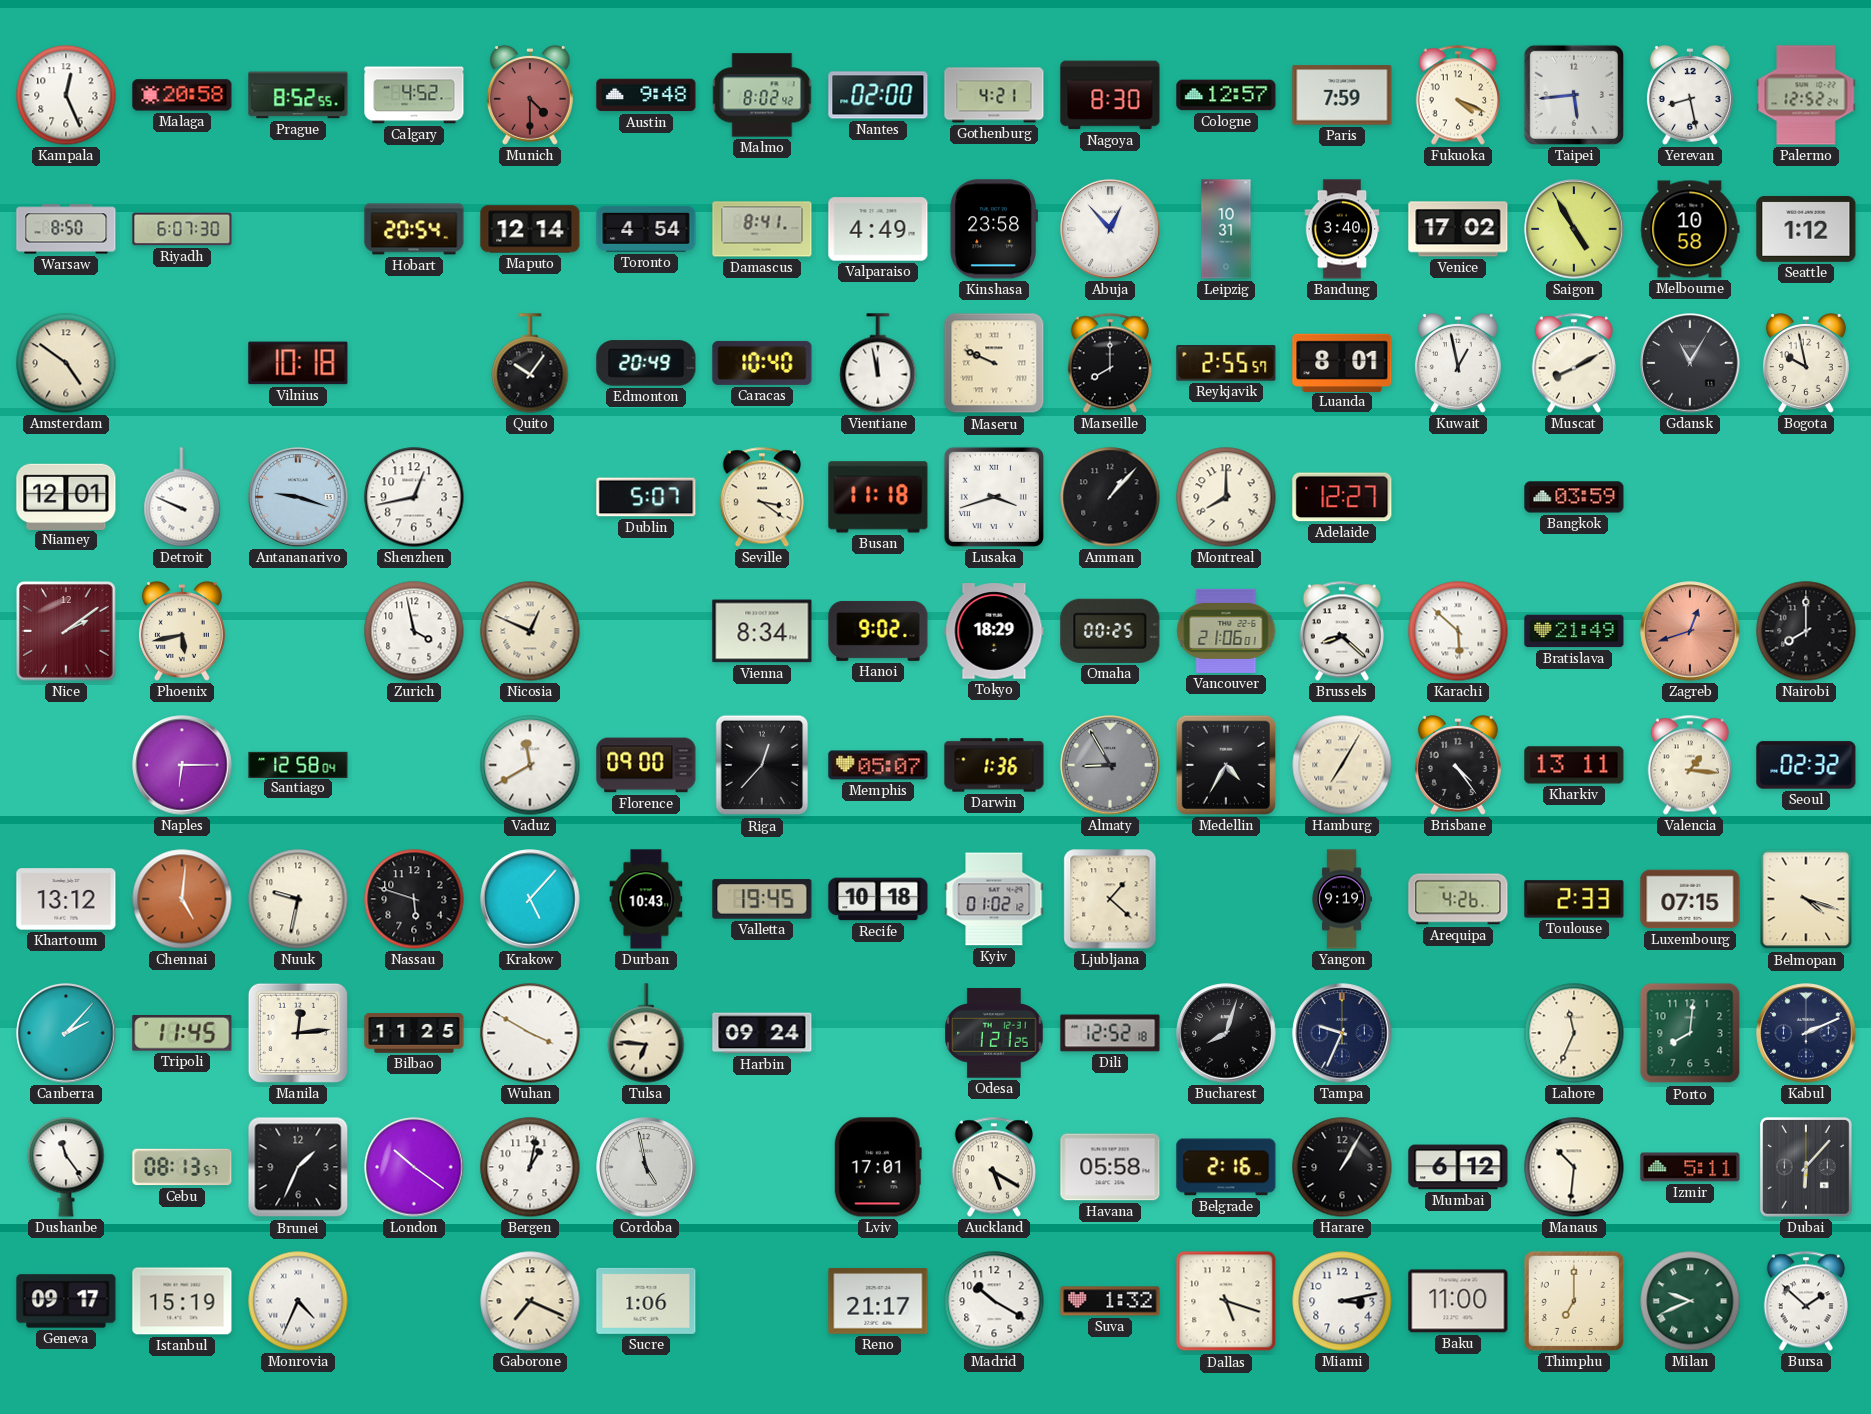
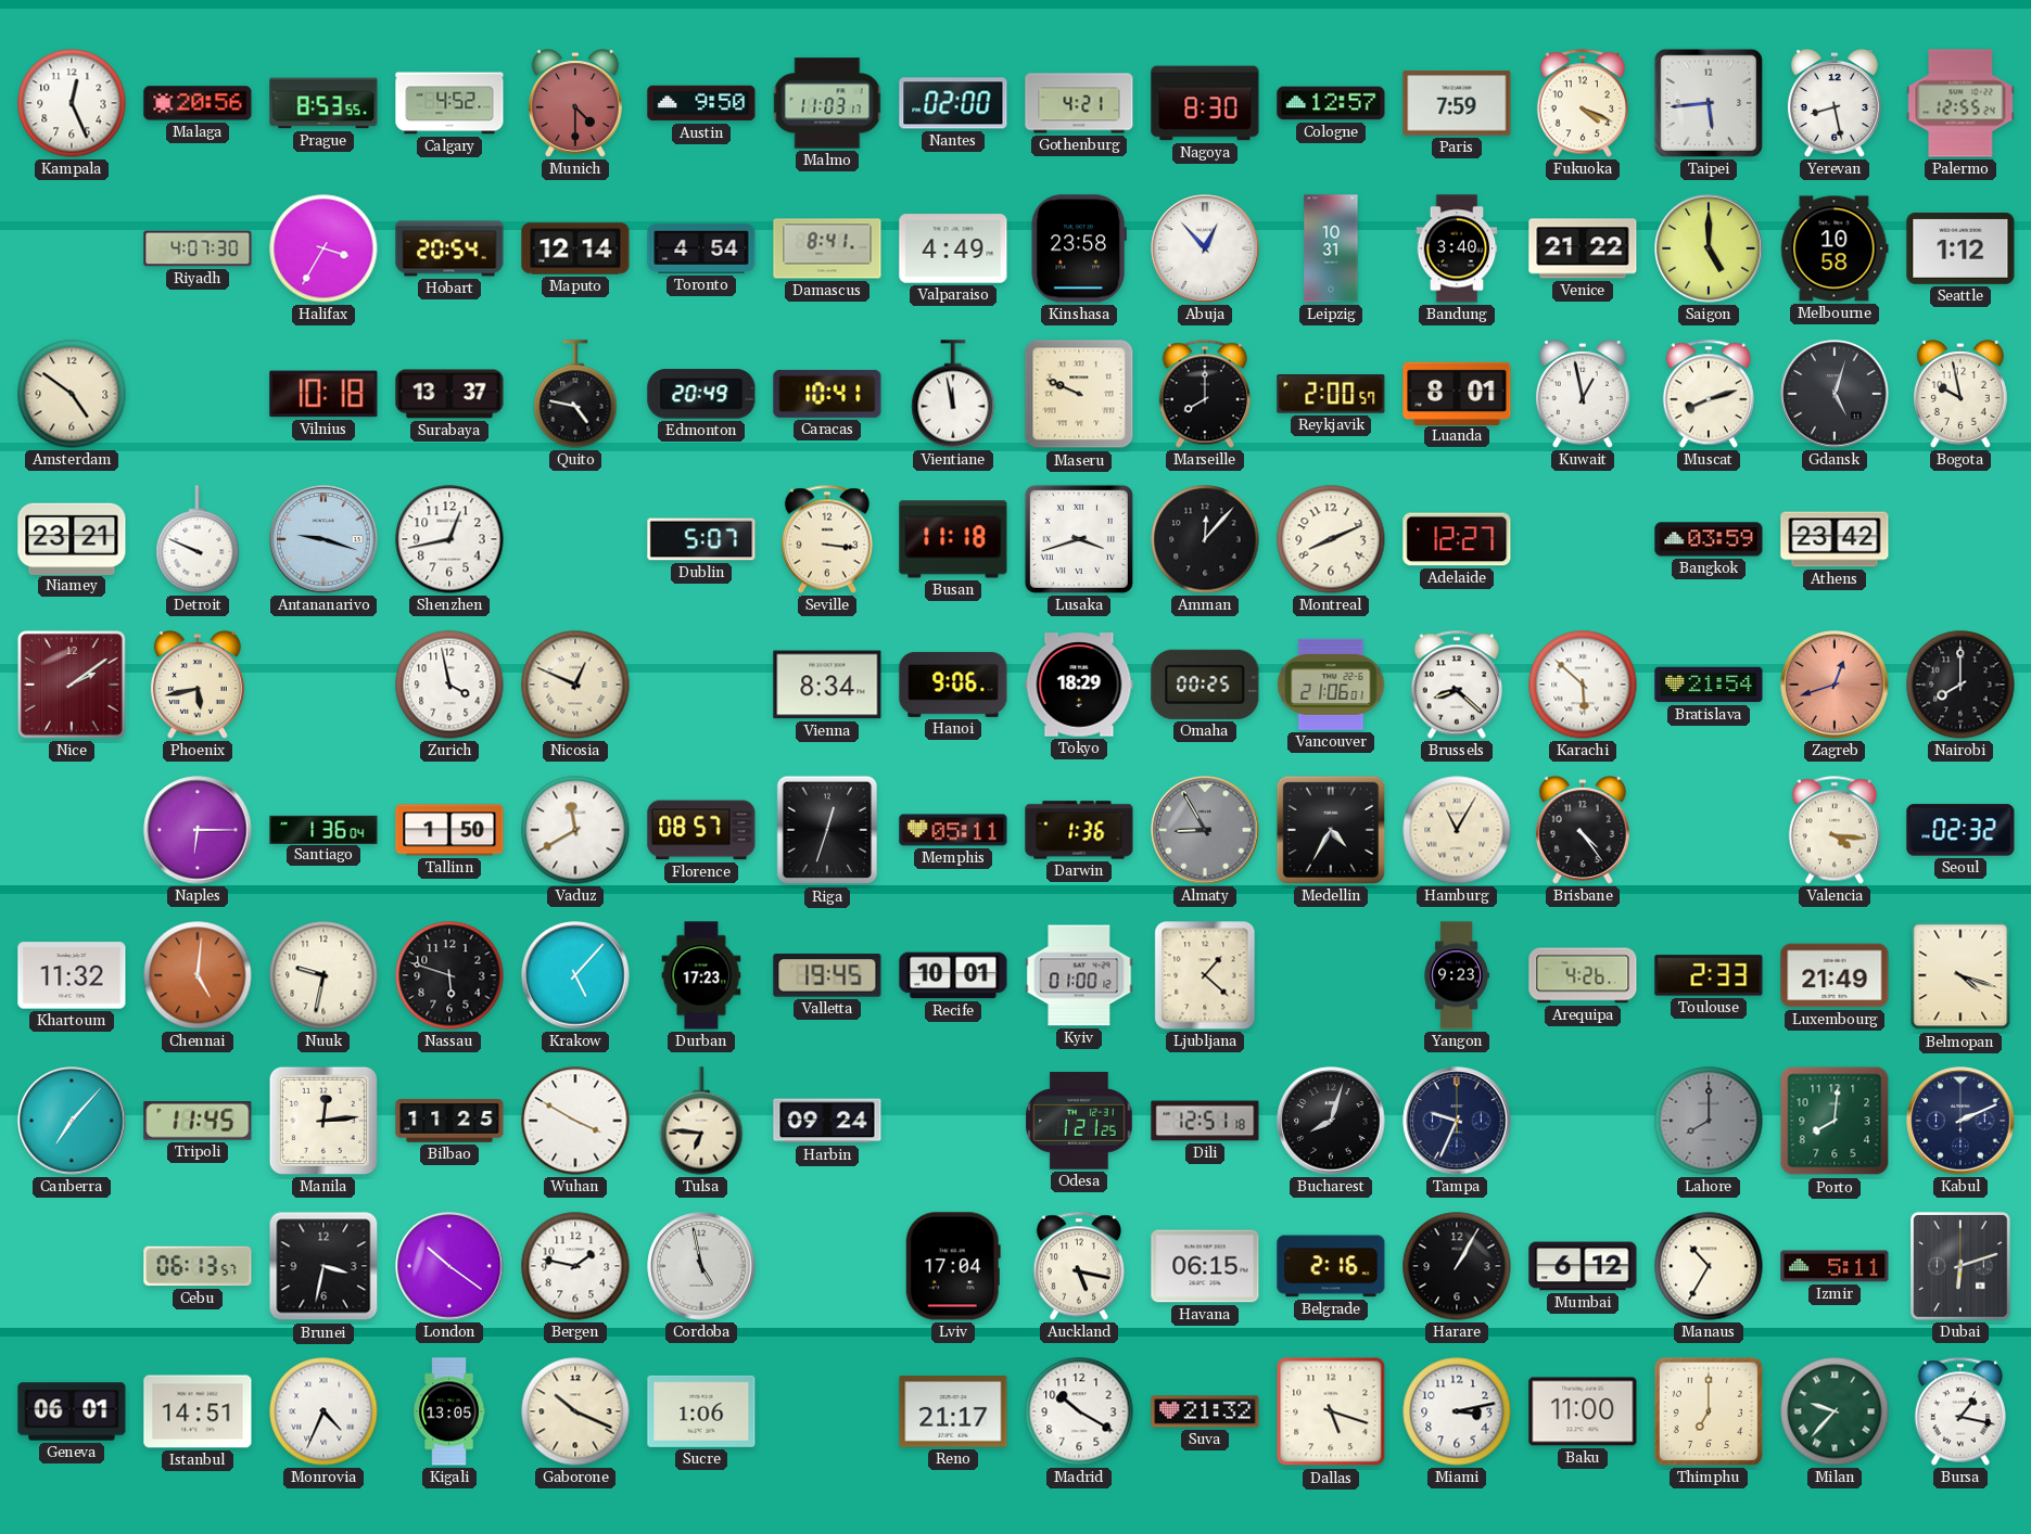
Malaga: 20:58 -> 20:56
Prague: 8:52 -> 8:53
Austin: 9:48 -> 9:50
Malmo: 8:02 -> 11:03
Palermo: 12:52 -> 12:55
Warsaw: 8:50 -> none
Riyadh: 6:07 -> 4:07
Halifax: none -> 3:35
Venice: 17:02 -> 21:22
Saigon: 4:55 -> 5:00
Surabaya: none -> 13:37
Quito: 10:06 -> 4:47
Caracas: 10:40 -> 10:41
Reykjavik: 2:55 -> 2:00
Muscat: 8:10 -> 8:12
Gdansk: 11:05 -> 5:03
Niamey: 12:01 -> 23:21
Seville: 3:21 -> 3:16
Amman: 1:07 -> 12:07
Montreal: 8:00 -> 8:11
Athens: none -> 23:42
Hanoi: 9:02 -> 9:06
Bratislava: 21:49 -> 21:54
Santiago: 12:58 -> 1:36
Tallinn: none -> 1:50
Florence: 09:00 -> 08:57
Riga: 12:37 -> 12:33
Memphis: 05:07 -> 05:11
Hamburg: 7:05 -> 11:05
Kharkiv: 13:11 -> none
Valencia: 1:16 -> 4:16
Khartoum: 13:12 -> 11:32
Durban: 10:43 -> 17:23
Recife: 10:18 -> 10:01
Kyiv: 01:02 -> 01:00
Yangon: 9:19 -> 9:23
Luxembourg: 07:15 -> 21:49
Canberra: 2:07 -> 7:07
Dili: 12:52 -> 12:51
Lahore: 11:34 -> 8:00
Lahore dial: cream -> grey
Dushanbe: 11:24 -> none
Cebu: 08:13 -> 06:13
Brunei: 1:34 -> 3:32
Bergen: 1:02 -> 1:47
Lviv: 17:01 -> 17:04
Auckland: 5:20 -> 5:17
Havana: 05:58 -> 06:15
Manaus: 10:31 -> 10:35
Dubai: 6:07 -> 6:12
Geneva: 09:17 -> 06:01
Istanbul: 15:19 -> 14:51
Kigali: none -> 13:05
Gaborone: 7:19 -> 10:19
Suva: 1:32 -> 21:32
Milan: 9:41 -> 9:37
Bursa: 1:52 -> 1:17
